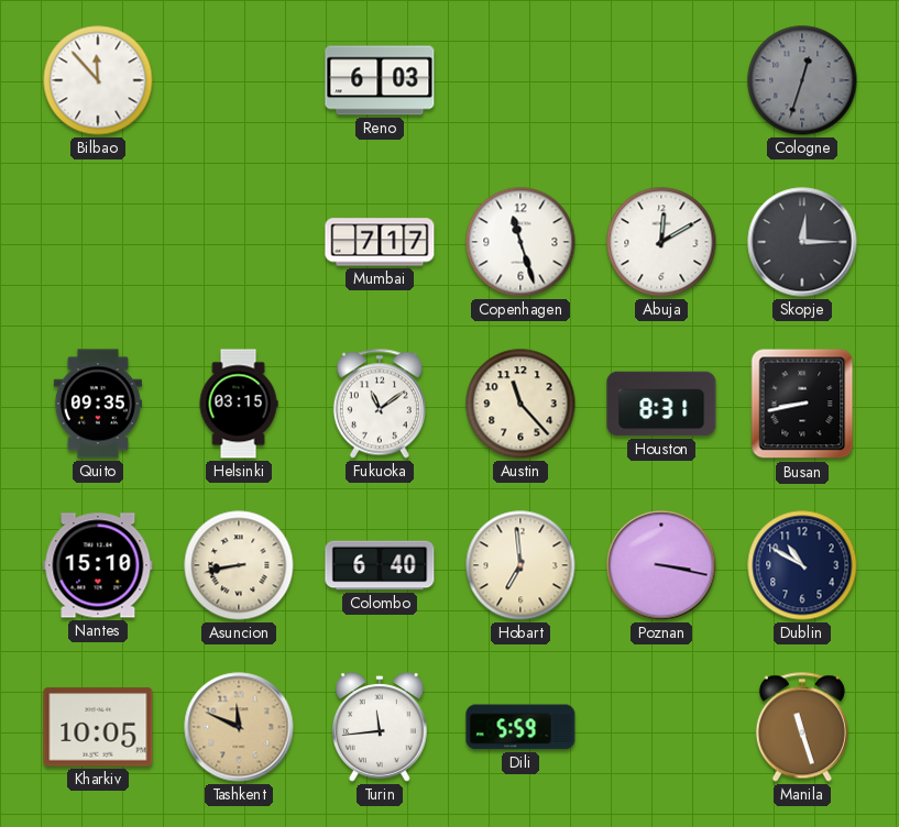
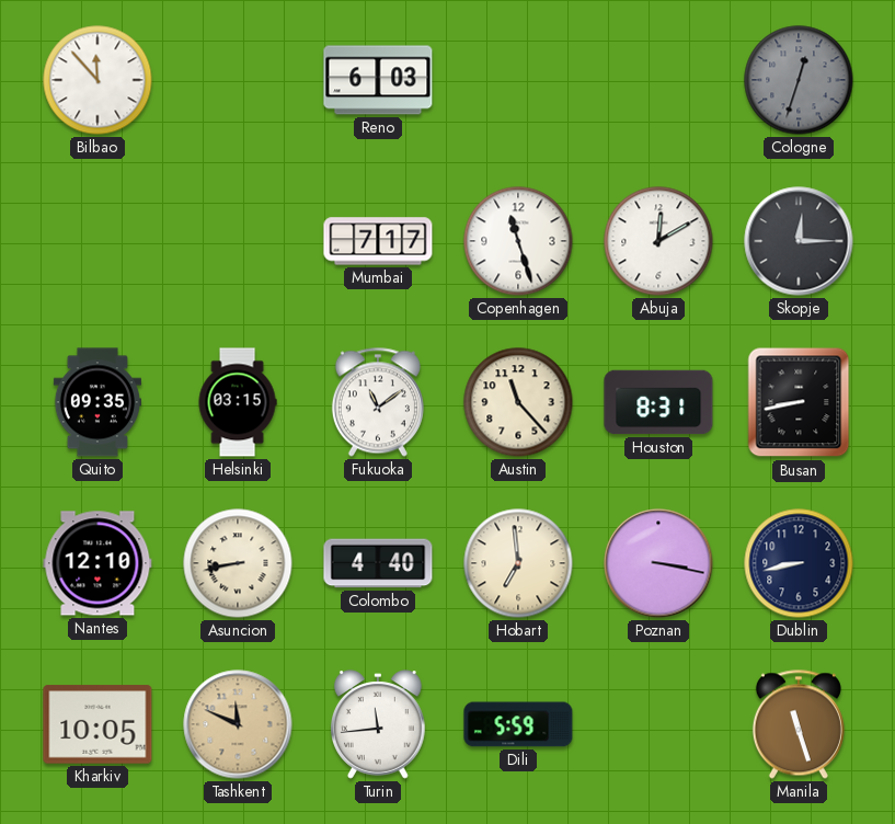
Nantes: 15:10 -> 12:10
Colombo: 6:40 -> 4:40
Dublin: 10:50 -> 8:43
